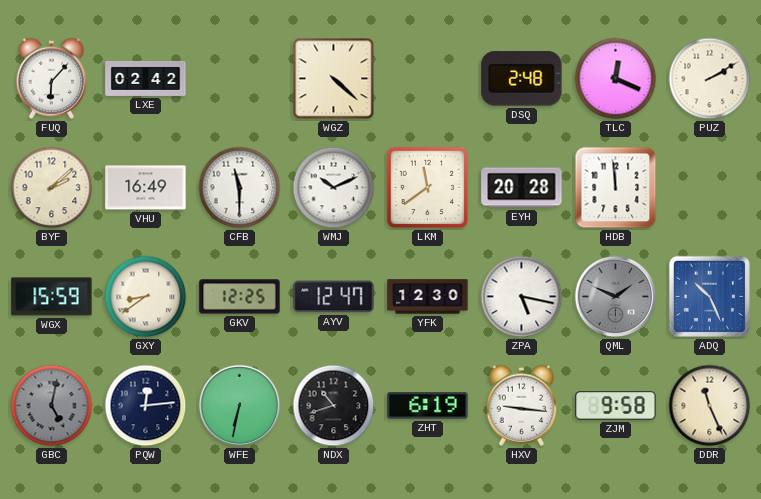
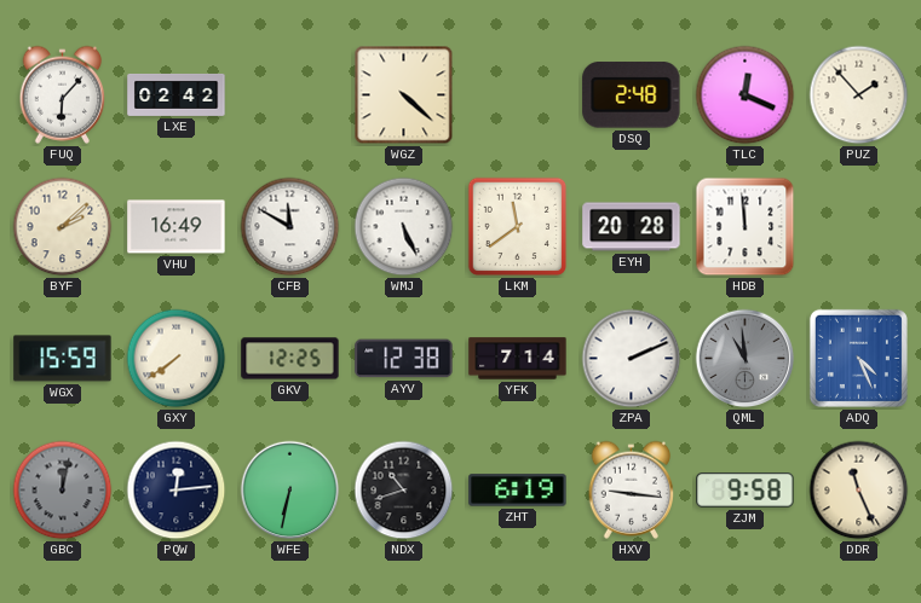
PUZ: 2:10 -> 1:53
CFB: 11:30 -> 11:50
WMJ: 10:11 -> 5:26
GXY: 8:39 -> 7:39
AYV: 12:47 -> 12:38
YFK: 12:30 -> 7:14
ZPA: 5:17 -> 2:11
QML: 1:49 -> 10:59
ADQ: 10:26 -> 4:26
GBC: 5:02 -> 12:02
